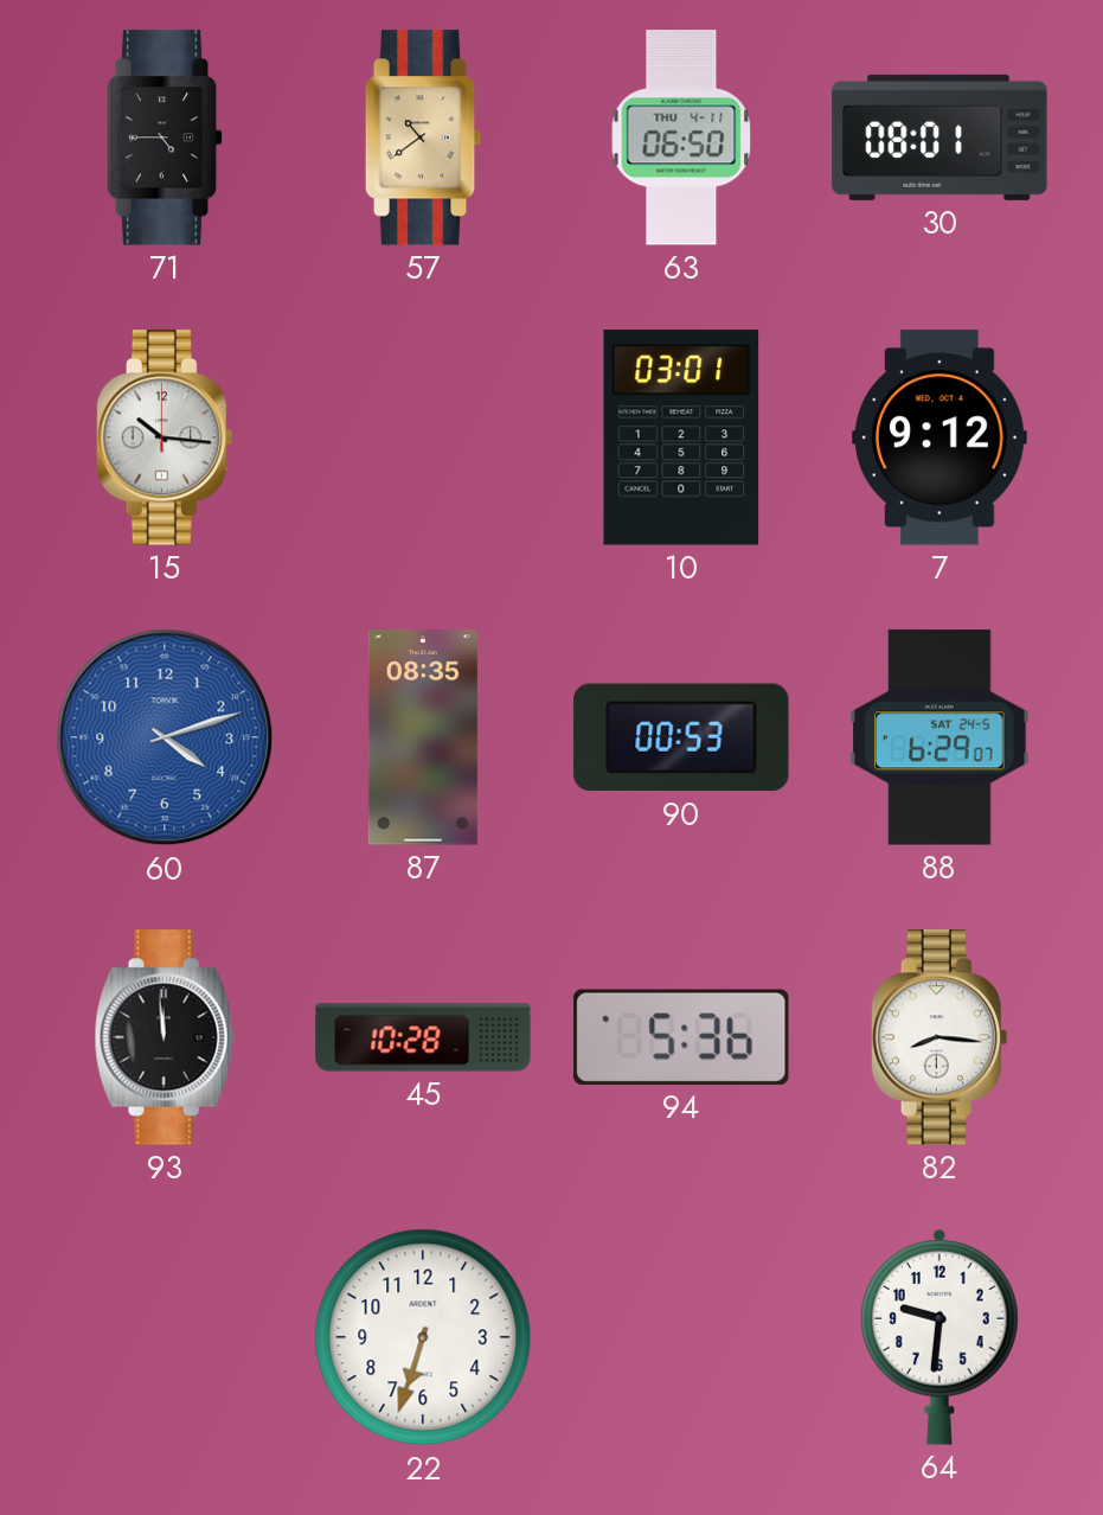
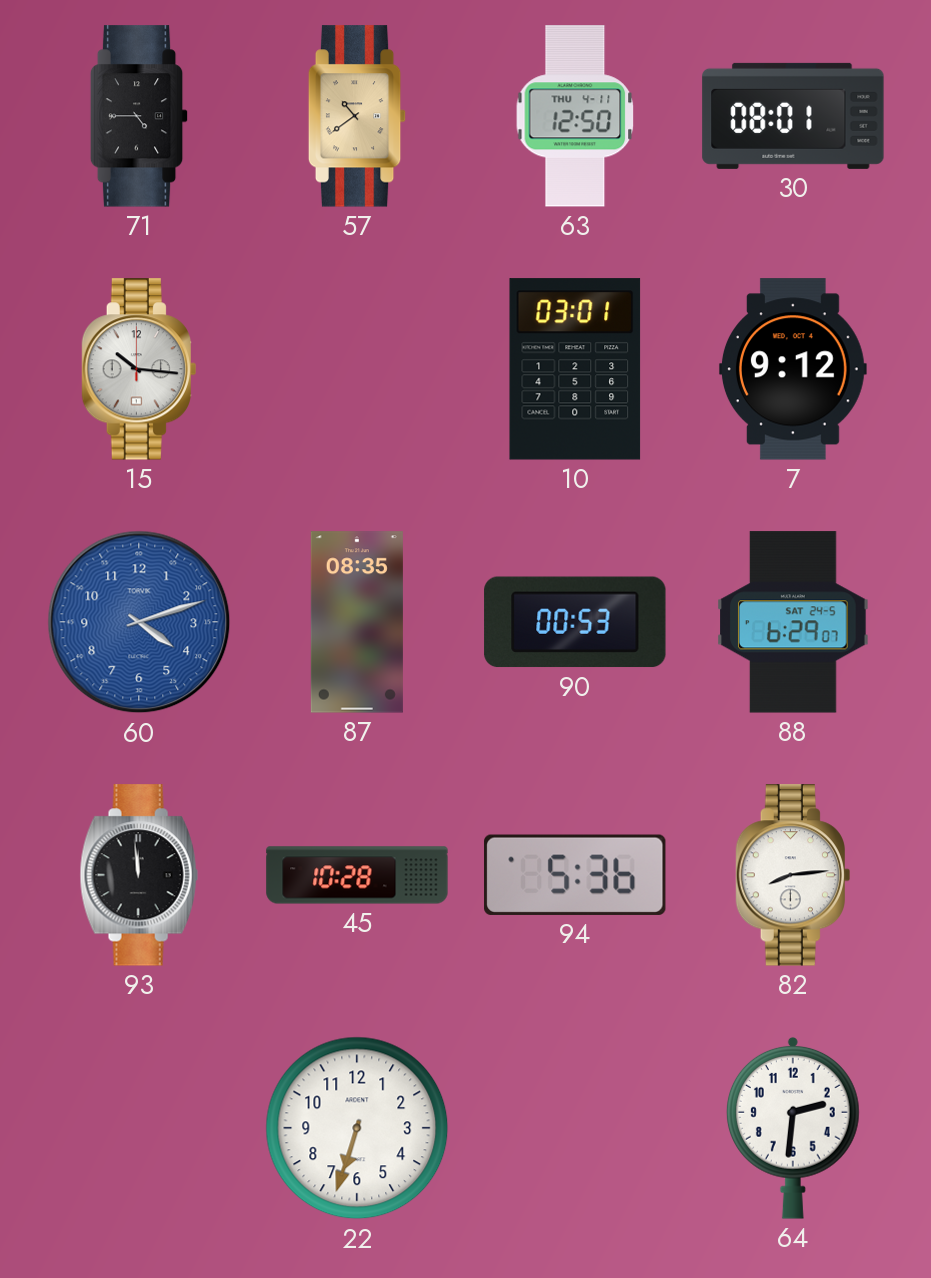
63: 06:50 -> 12:50
82: 8:16 -> 8:14
64: 9:31 -> 2:31
